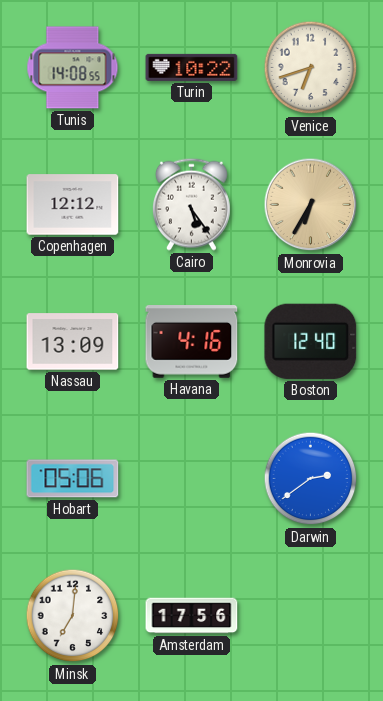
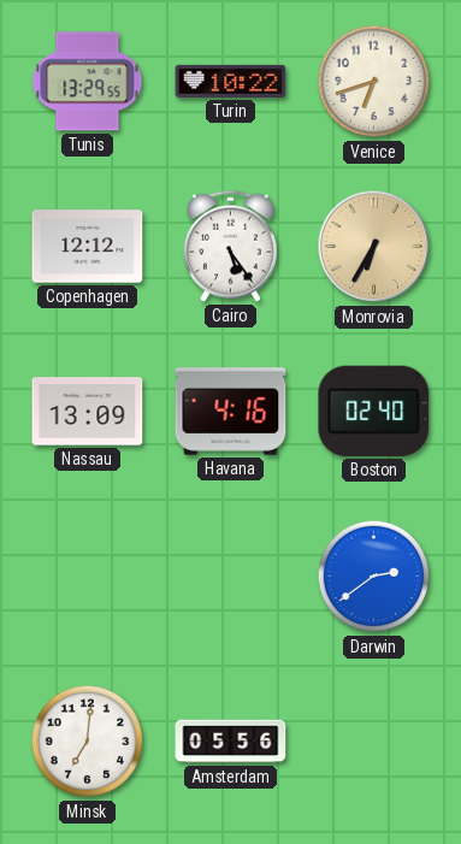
Tunis: 14:08 -> 13:29
Boston: 12:40 -> 02:40
Hobart: 05:06 -> none
Amsterdam: 17:56 -> 05:56
